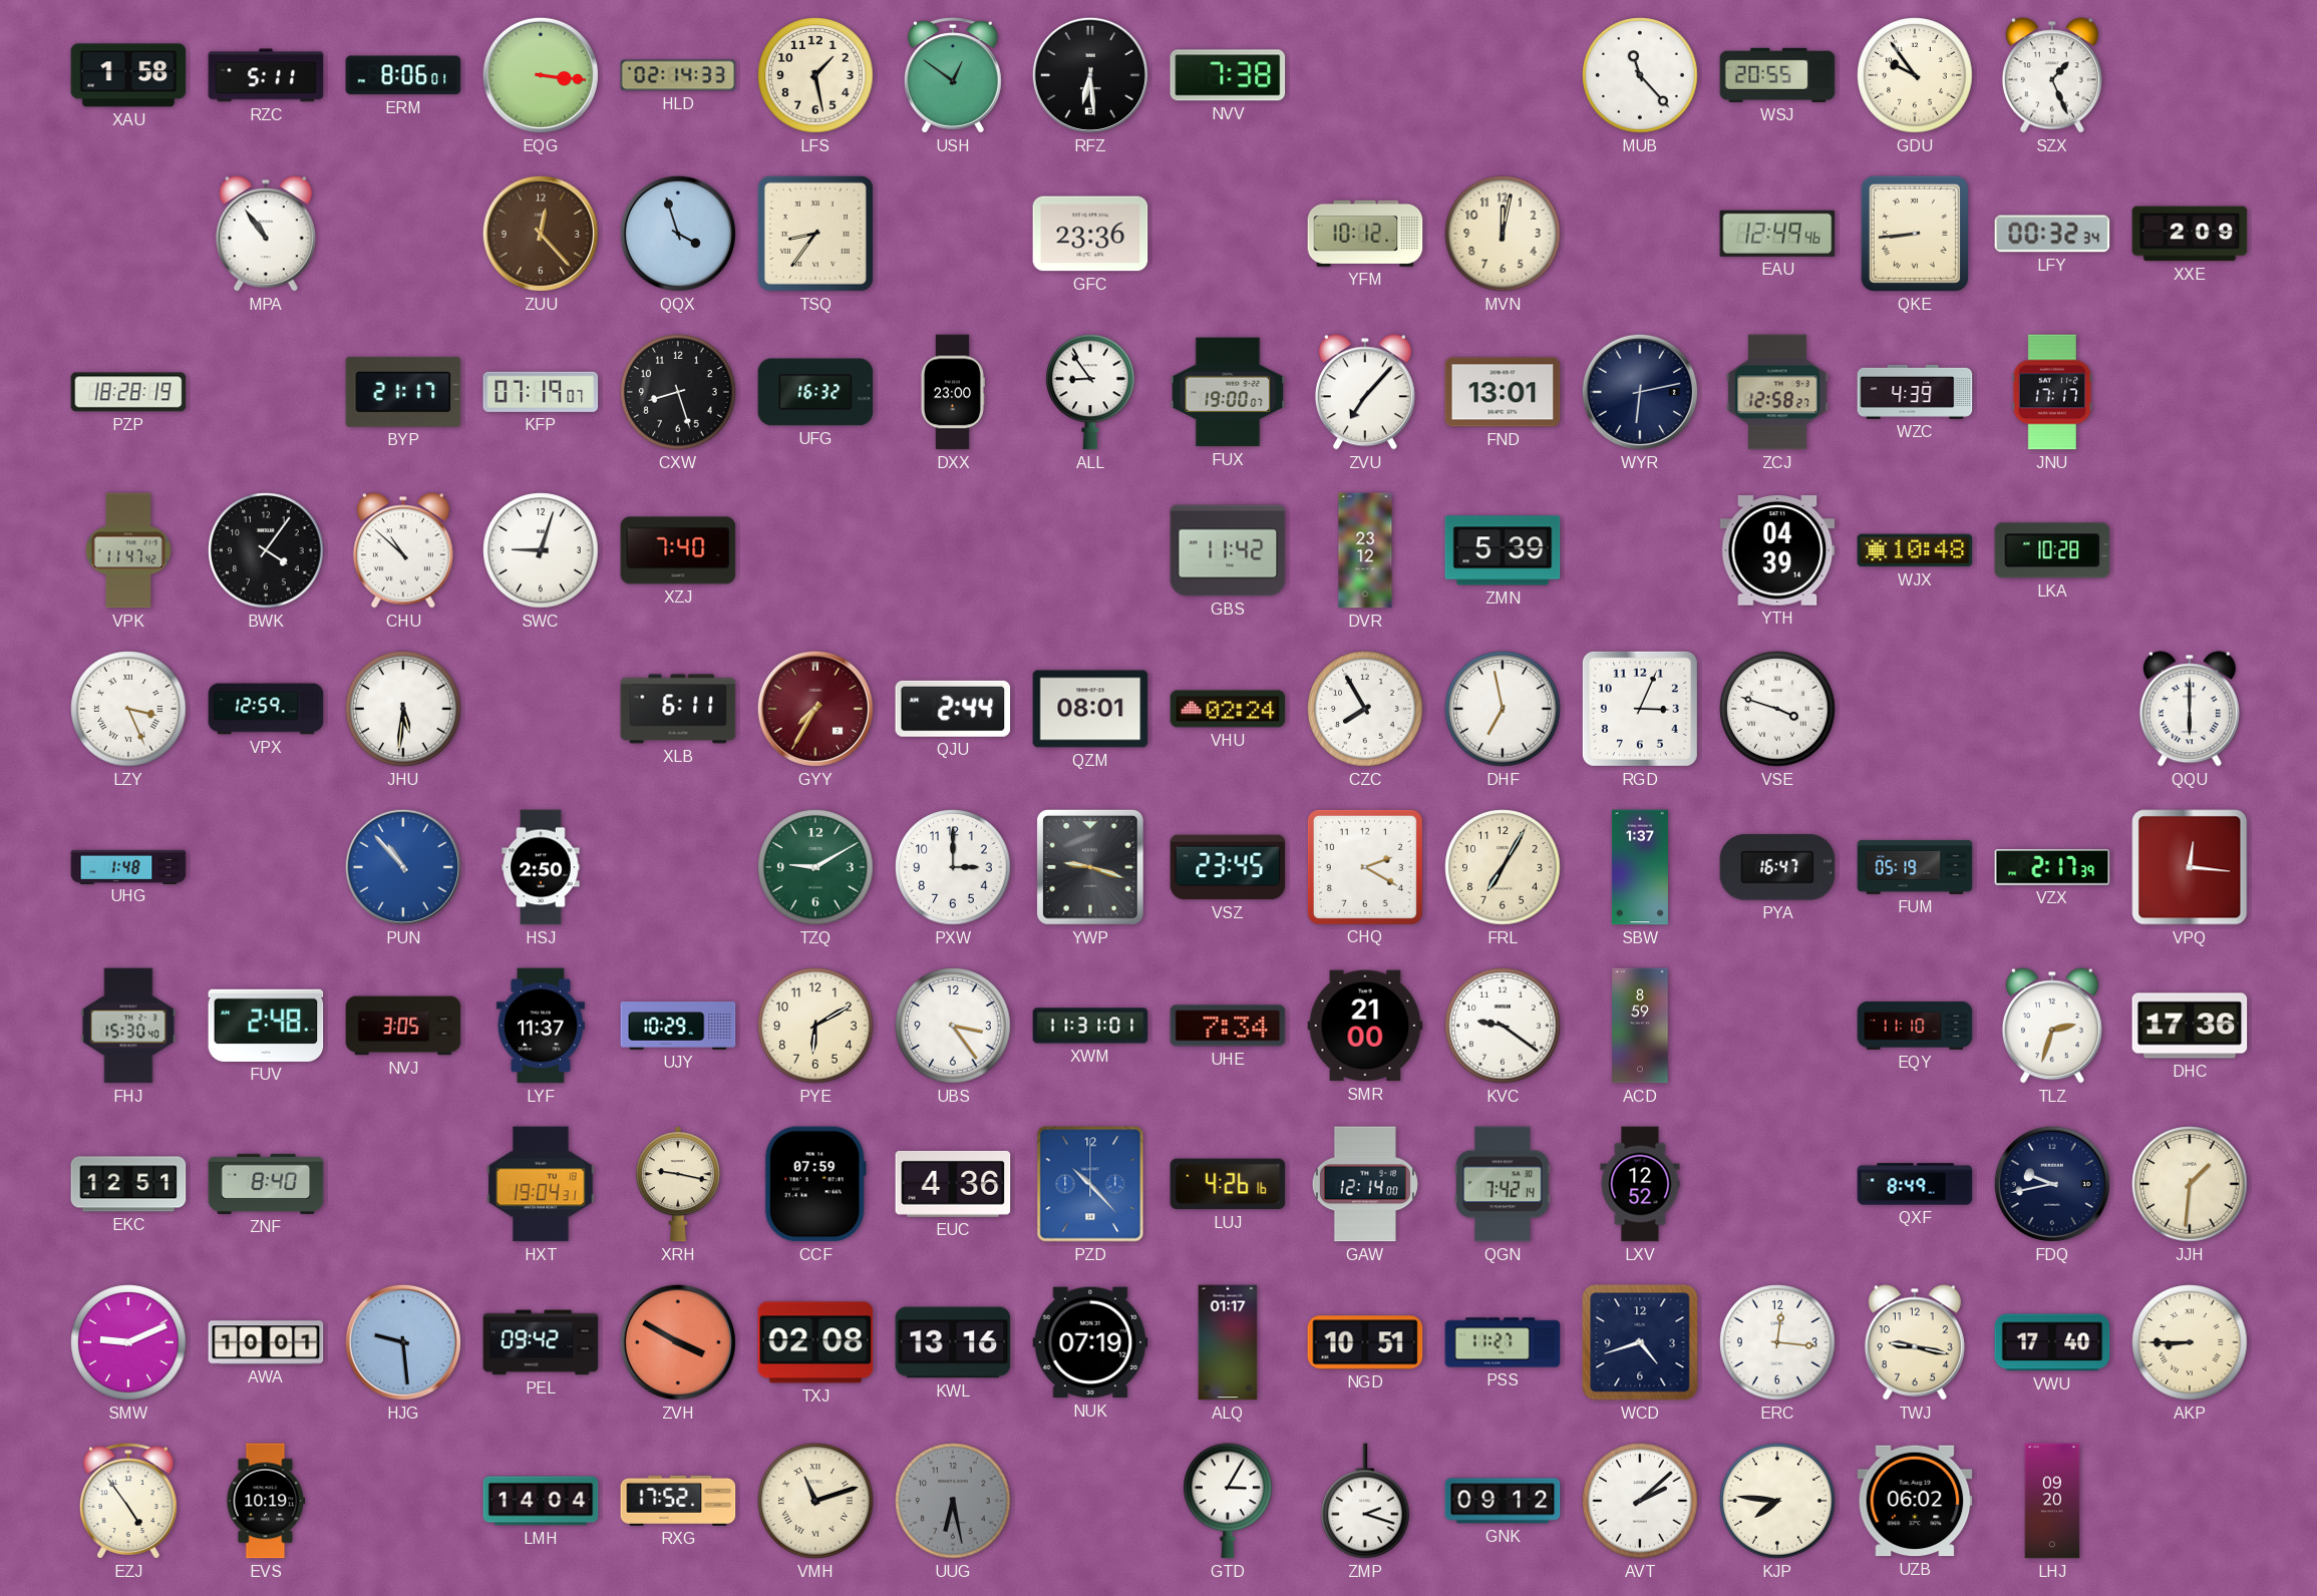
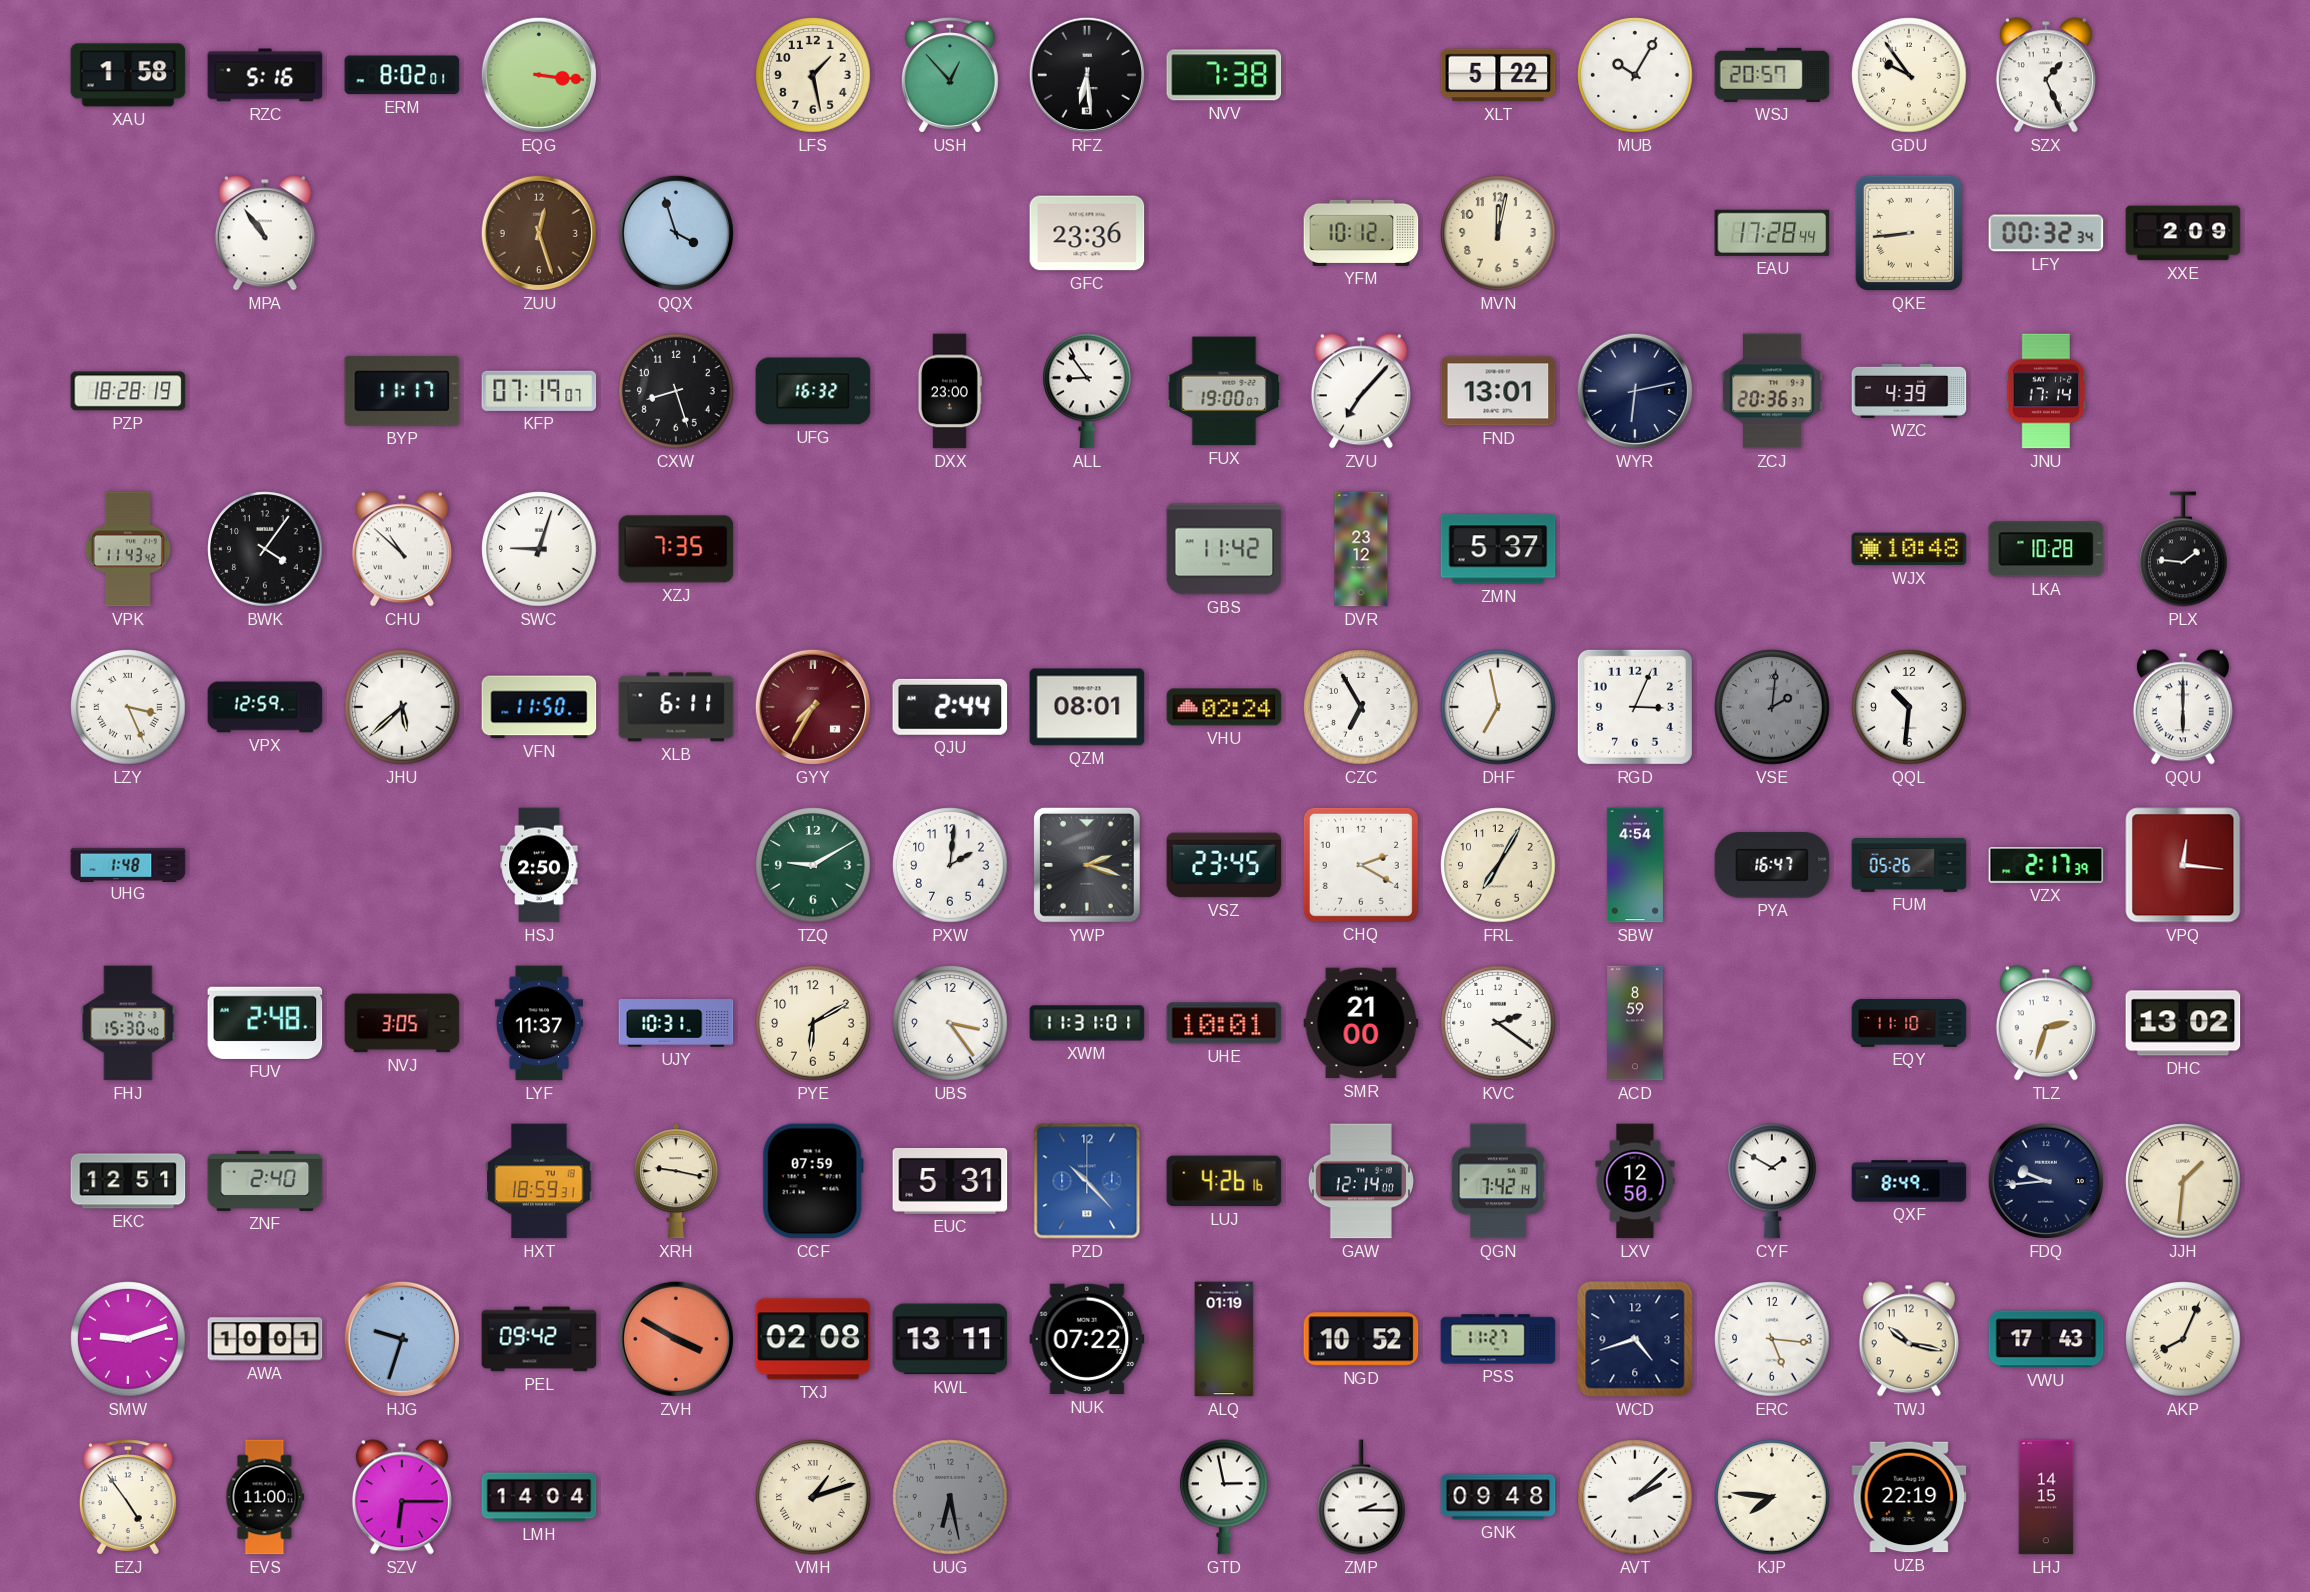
RZC: 5:11 -> 5:16
ERM: 8:06 -> 8:02
HLD: 02:14 -> none
USH: 12:51 -> 12:53
XLT: none -> 5:22
MUB: 11:23 -> 10:05
WSJ: 20:55 -> 20:57
ZUU: 12:23 -> 12:27
TSQ: 8:36 -> none
EAU: 12:49 -> 17:28
BYP: 21:17 -> 11:17
ZCJ: 12:58 -> 20:36
JNU: 17:17 -> 17:14
VPK: 11:47 -> 11:43
XZJ: 7:40 -> 7:35
ZMN: 5:39 -> 5:37
YTH: 04:39 -> none
PLX: none -> 1:46
JHU: 5:31 -> 5:38
VFN: none -> 11:50
CZC: 7:55 -> 6:55
VSE: 3:48 -> 2:01
VSE dial: white -> grey
QQL: none -> 10:31
PUN: 10:53 -> none
PXW: 3:00 -> 2:01
YWP: 9:18 -> 2:18
SBW: 1:37 -> 4:54
FUM: 05:19 -> 05:26
UJY: 10:29 -> 10:31
UHE: 7:34 -> 10:01
KVC: 9:21 -> 2:21
DHC: 17:36 -> 13:02
ZNF: 8:40 -> 2:40
HXT: 19:04 -> 18:59
EUC: 4:36 -> 5:31
LXV: 12:52 -> 12:50
CYF: none -> 1:50
FDQ: 9:43 -> 9:44
SMW: 9:11 -> 9:12
HJG: 9:29 -> 9:33
KWL: 13:16 -> 13:11
NUK: 07:19 -> 07:22
ALQ: 01:17 -> 01:19
NGD: 10:51 -> 10:52
ERC: 12:16 -> 5:16
TWJ: 9:17 -> 10:17
VWU: 17:40 -> 17:43
AKP: 8:45 -> 8:04
EVS: 10:19 -> 11:00
SZV: none -> 6:15
RXG: 17:52 -> none
VMH: 11:12 -> 1:12
GTD: 3:05 -> 2:58
ZMP: 2:18 -> 2:15
GNK: 09:12 -> 09:48
UZB: 06:02 -> 22:19
LHJ: 09:20 -> 14:15
